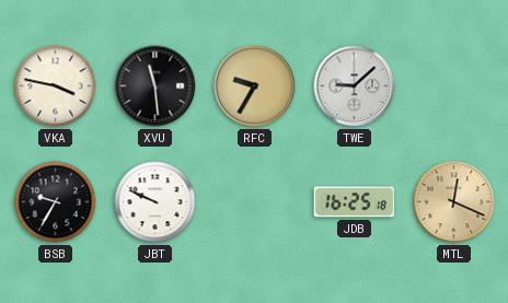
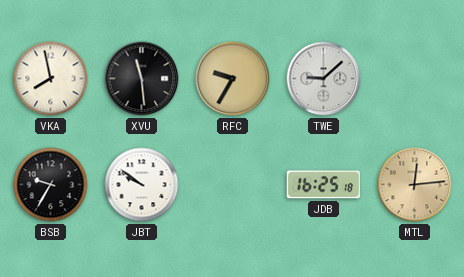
VKA: 3:47 -> 7:58
JBT: 9:49 -> 9:51
MTL: 12:19 -> 12:14
